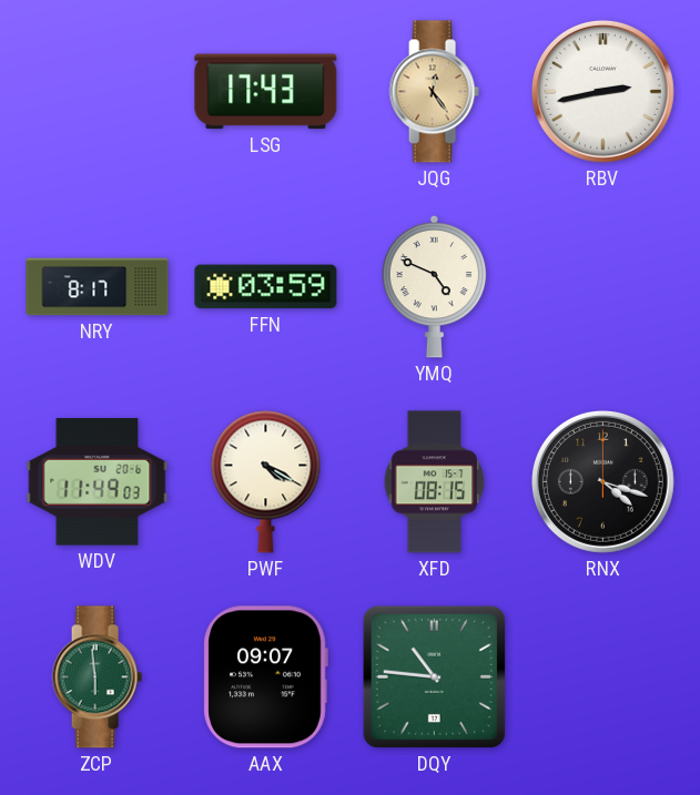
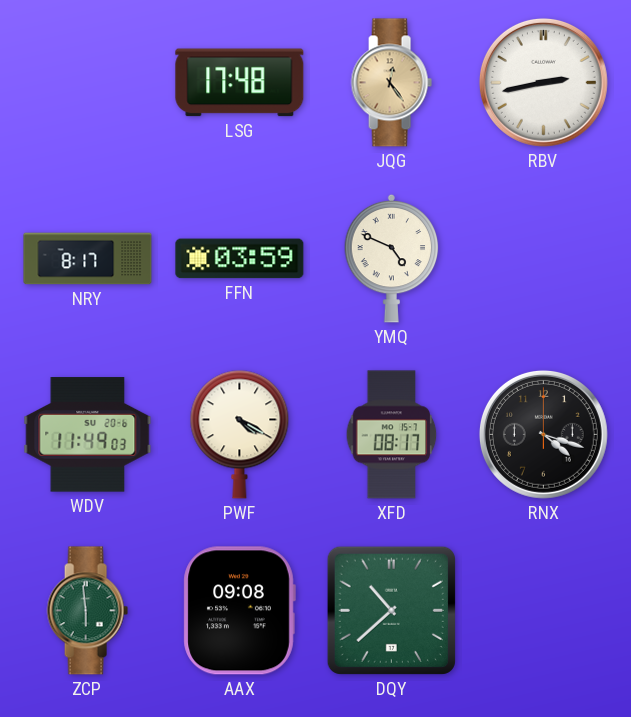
LSG: 17:43 -> 17:48
XFD: 08:15 -> 08:17
AAX: 09:07 -> 09:08
DQY: 10:46 -> 10:38
